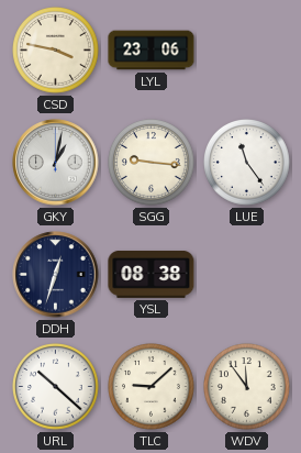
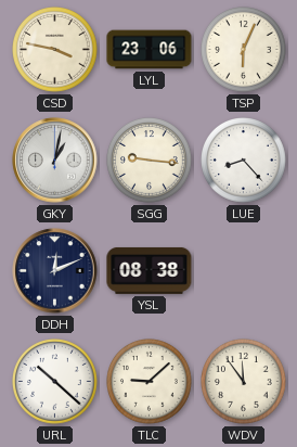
TSP: none -> 6:04
LUE: 11:24 -> 8:23
DDH: 12:33 -> 12:11
